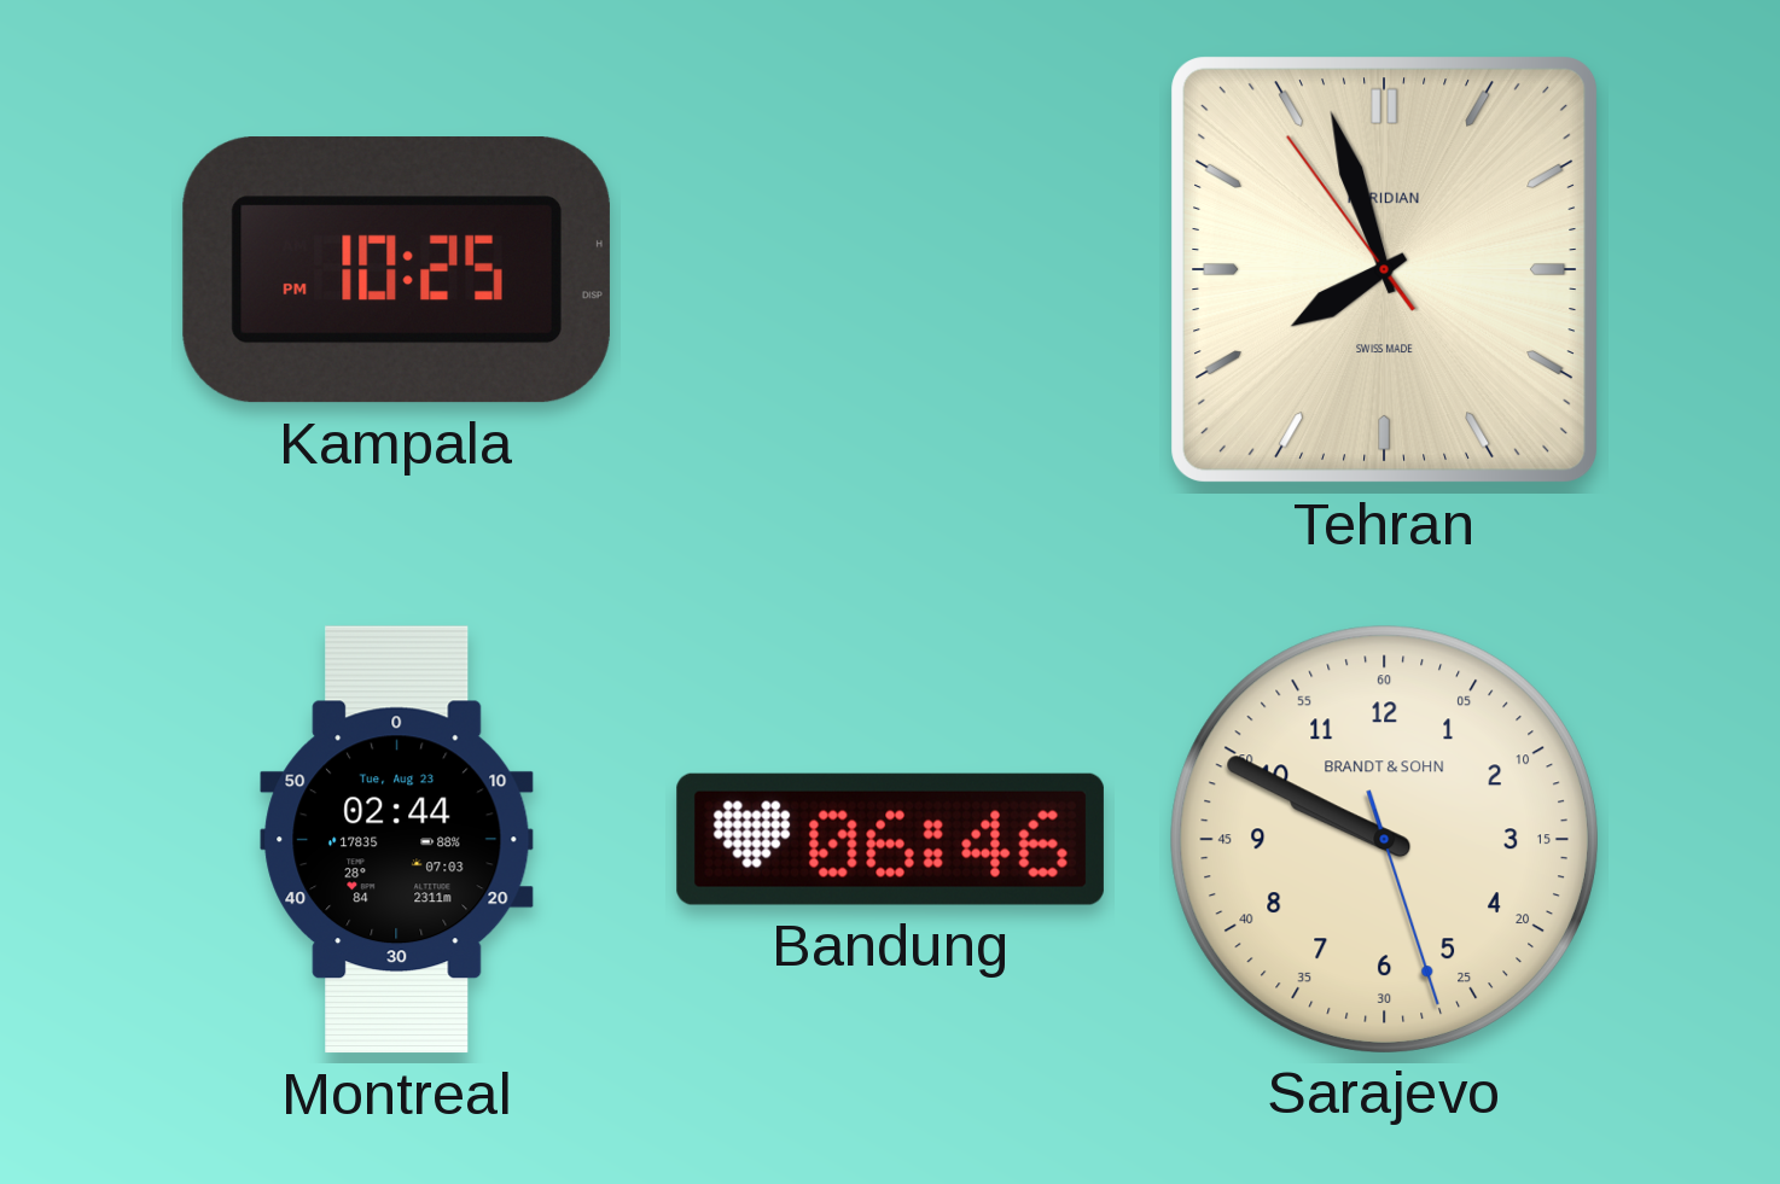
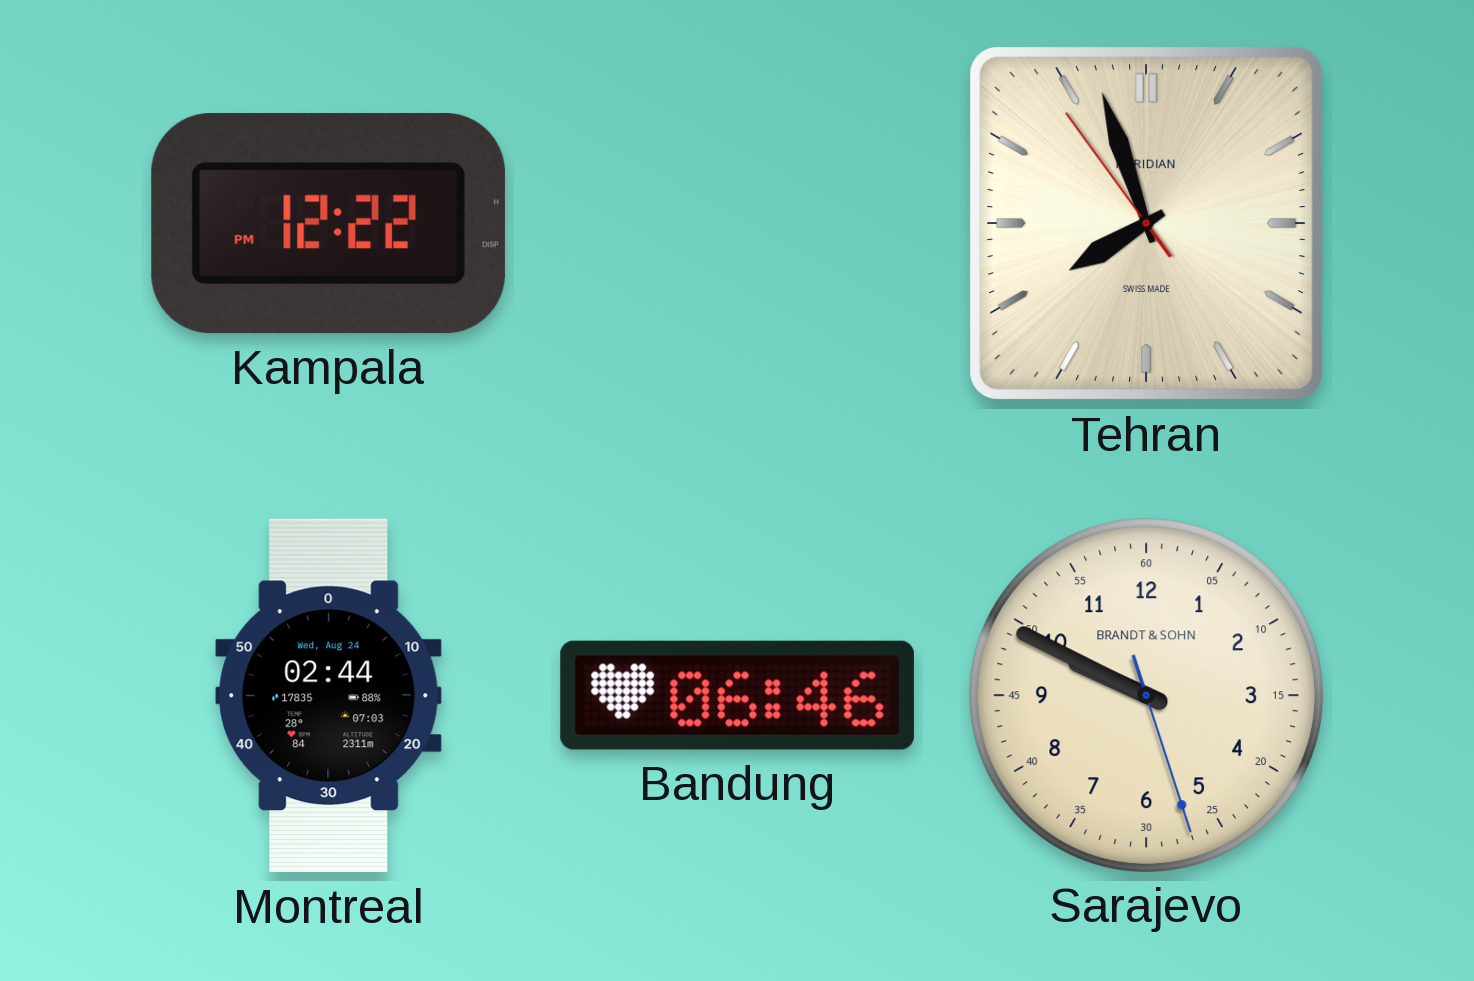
Kampala: 10:25 -> 12:22
Montreal date: Tue, Aug 23 -> Wed, Aug 24
